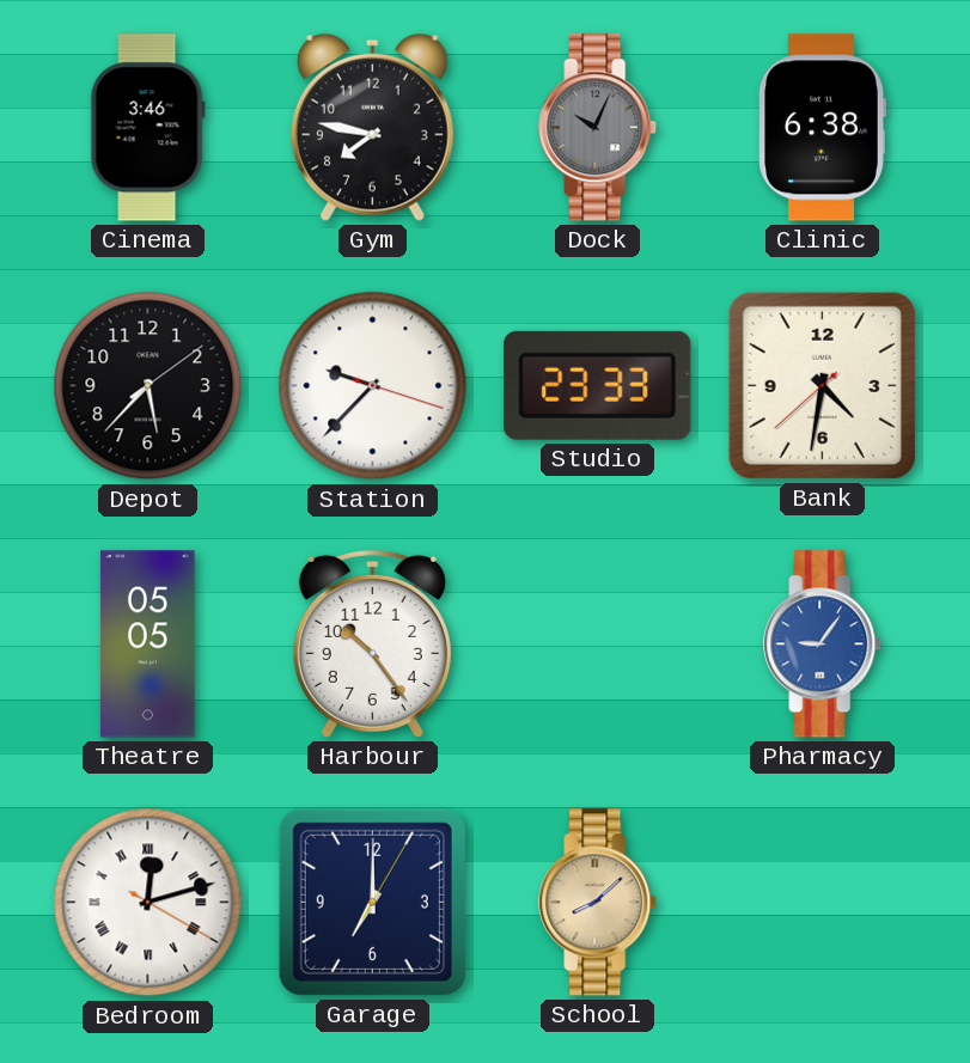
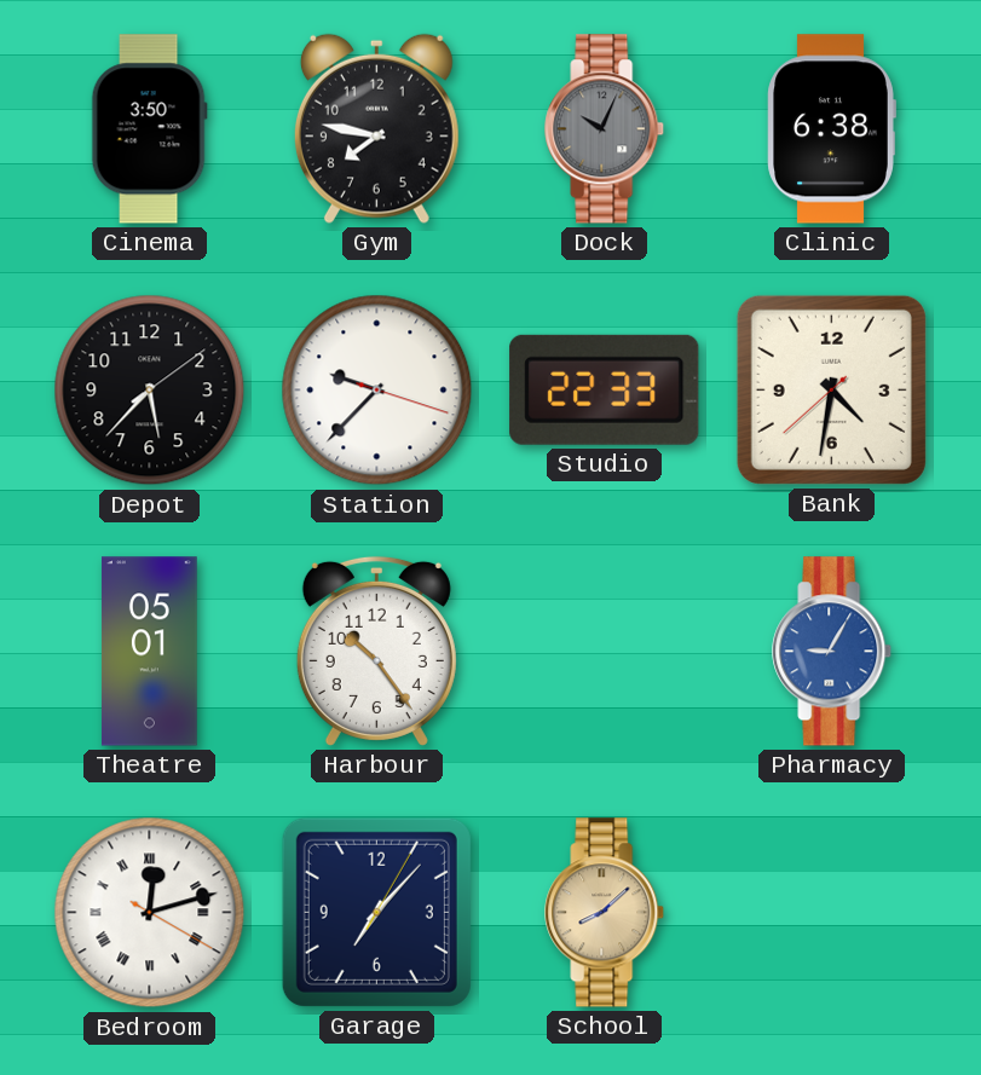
Cinema: 3:46 -> 3:50
Studio: 23:33 -> 22:33
Theatre: 05:05 -> 05:01
Pharmacy: 9:06 -> 9:05
Garage: 7:00 -> 7:07
